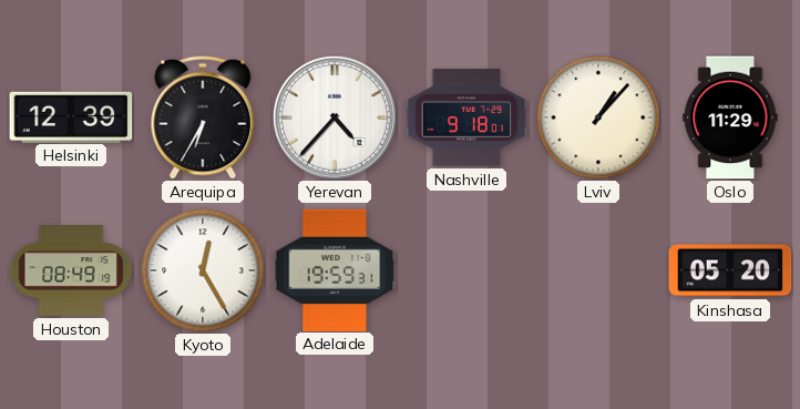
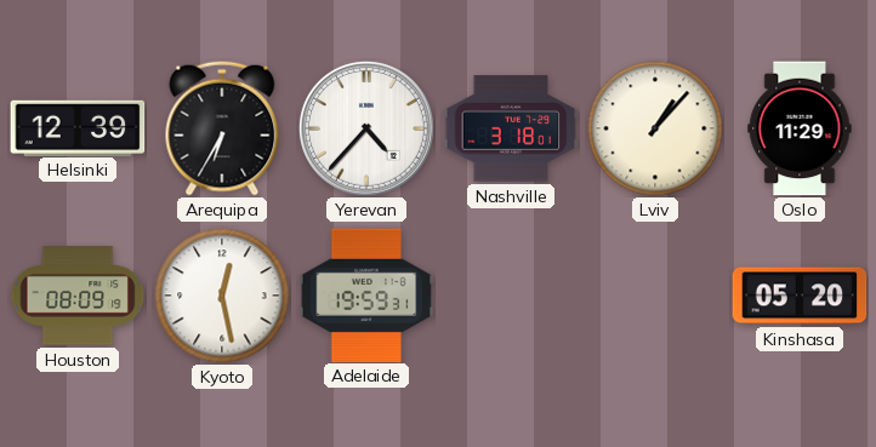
Nashville: 9:18 -> 3:18
Houston: 08:49 -> 08:09
Kyoto: 12:25 -> 12:28
